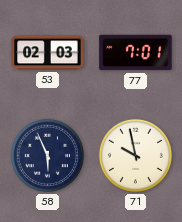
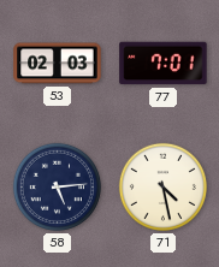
58: 5:56 -> 5:14
71: 9:58 -> 4:28
